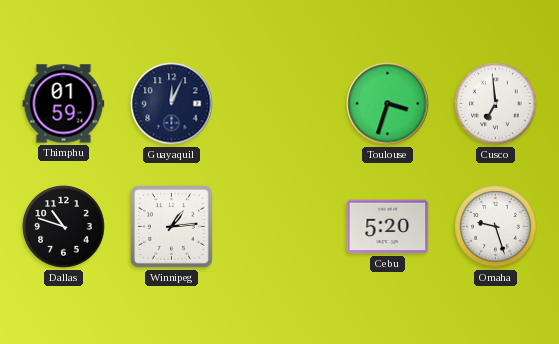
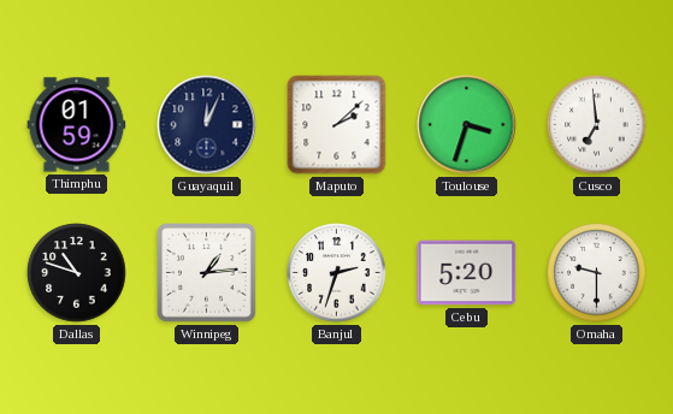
Maputo: none -> 2:08
Banjul: none -> 2:33
Omaha: 9:27 -> 9:30
